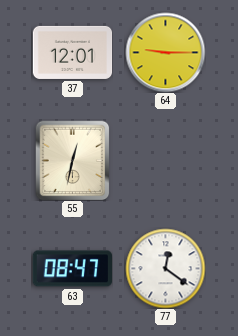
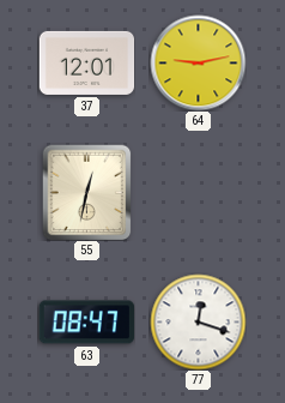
64: 9:15 -> 9:13
77: 12:21 -> 12:18
